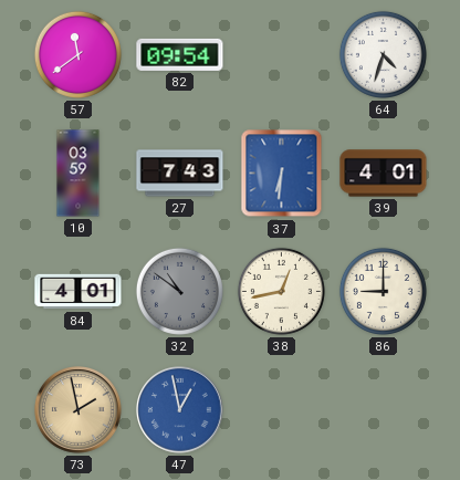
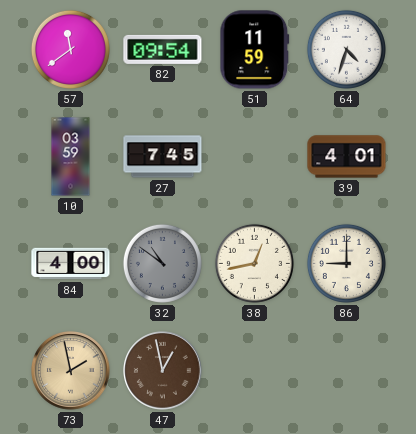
51: none -> 11:59
27: 7:43 -> 7:45
37: 6:31 -> none
84: 4:01 -> 4:00
47 dial: blue -> brown
